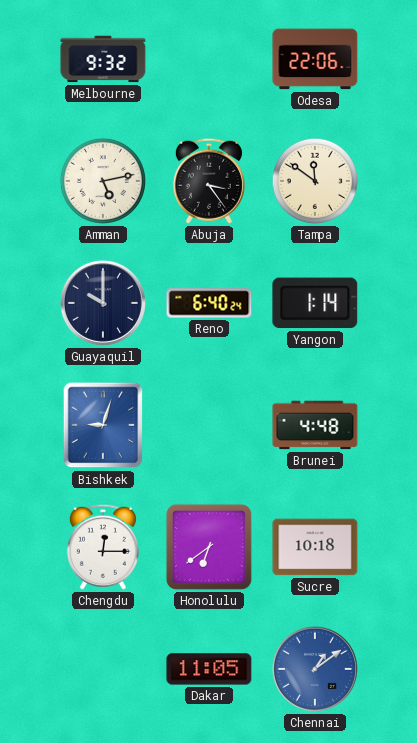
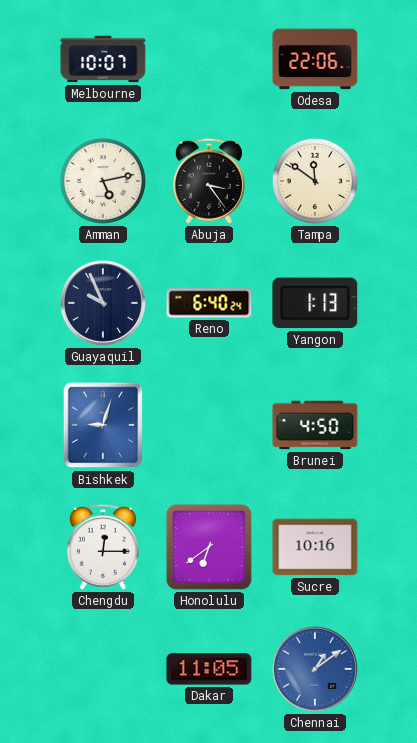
Melbourne: 9:32 -> 10:07
Guayaquil: 10:00 -> 9:56
Yangon: 1:14 -> 1:13
Brunei: 4:48 -> 4:50
Sucre: 10:18 -> 10:16
